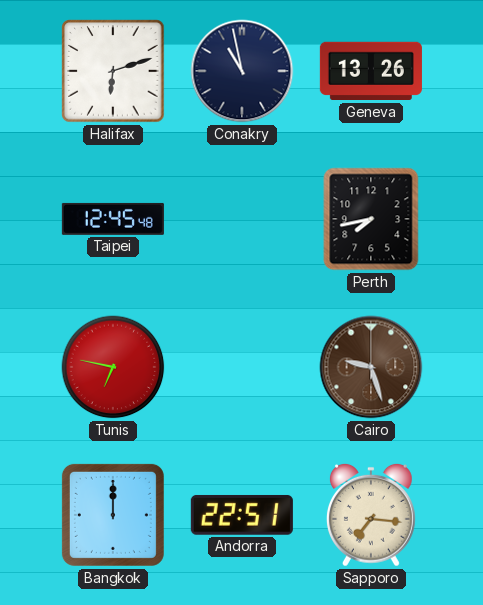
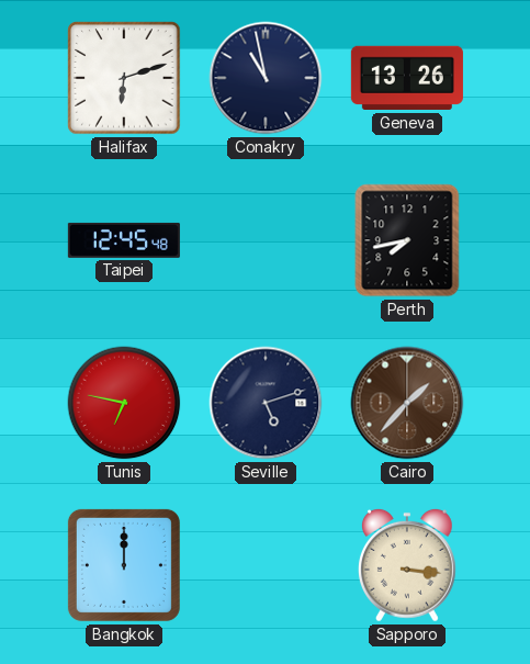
Seville: none -> 5:12
Cairo: 9:27 -> 1:37
Andorra: 22:51 -> none
Sapporo: 7:16 -> 3:16
